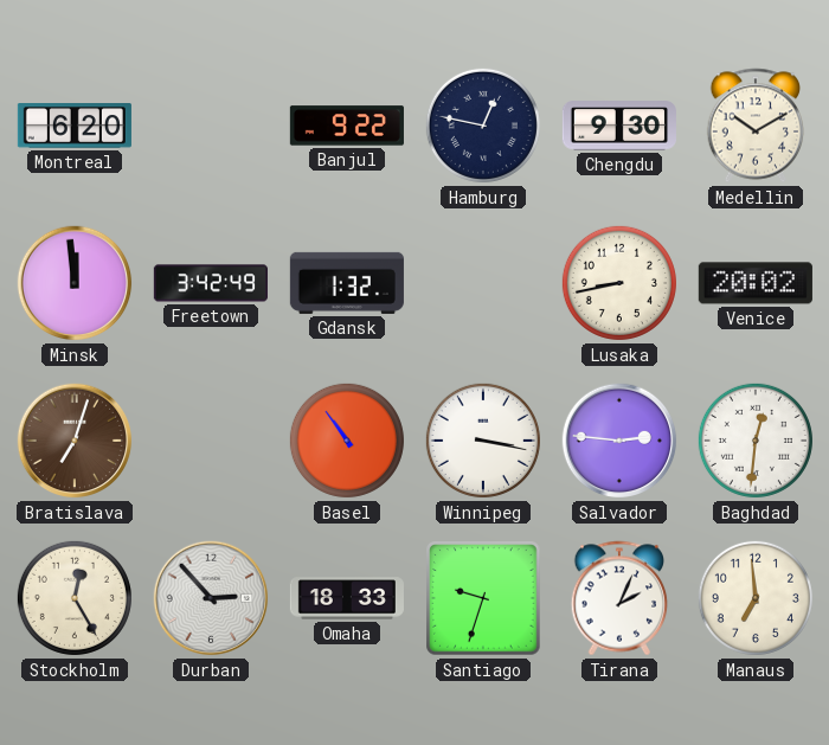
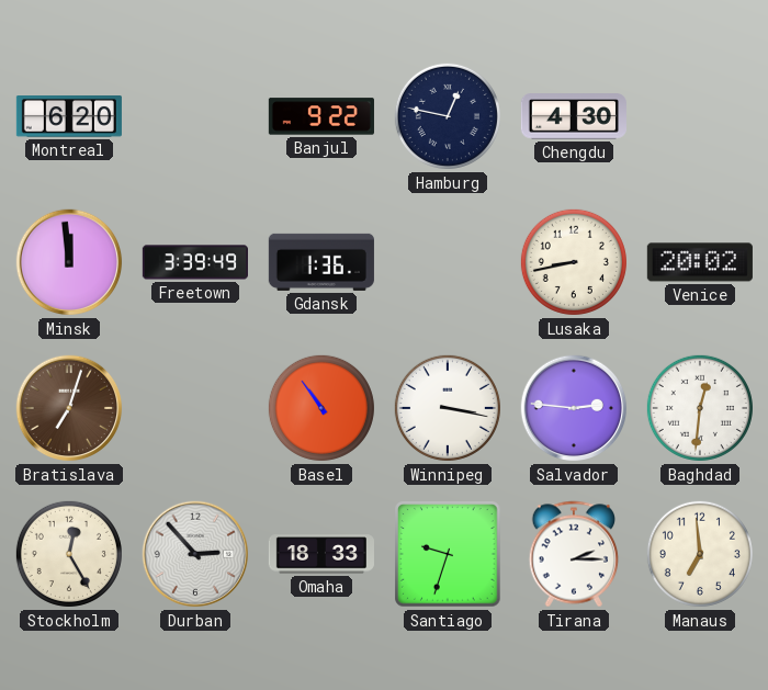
Chengdu: 9:30 -> 4:30
Medellin: 10:10 -> none
Freetown: 3:42 -> 3:39
Gdansk: 1:32 -> 1:36
Tirana: 2:04 -> 2:15
